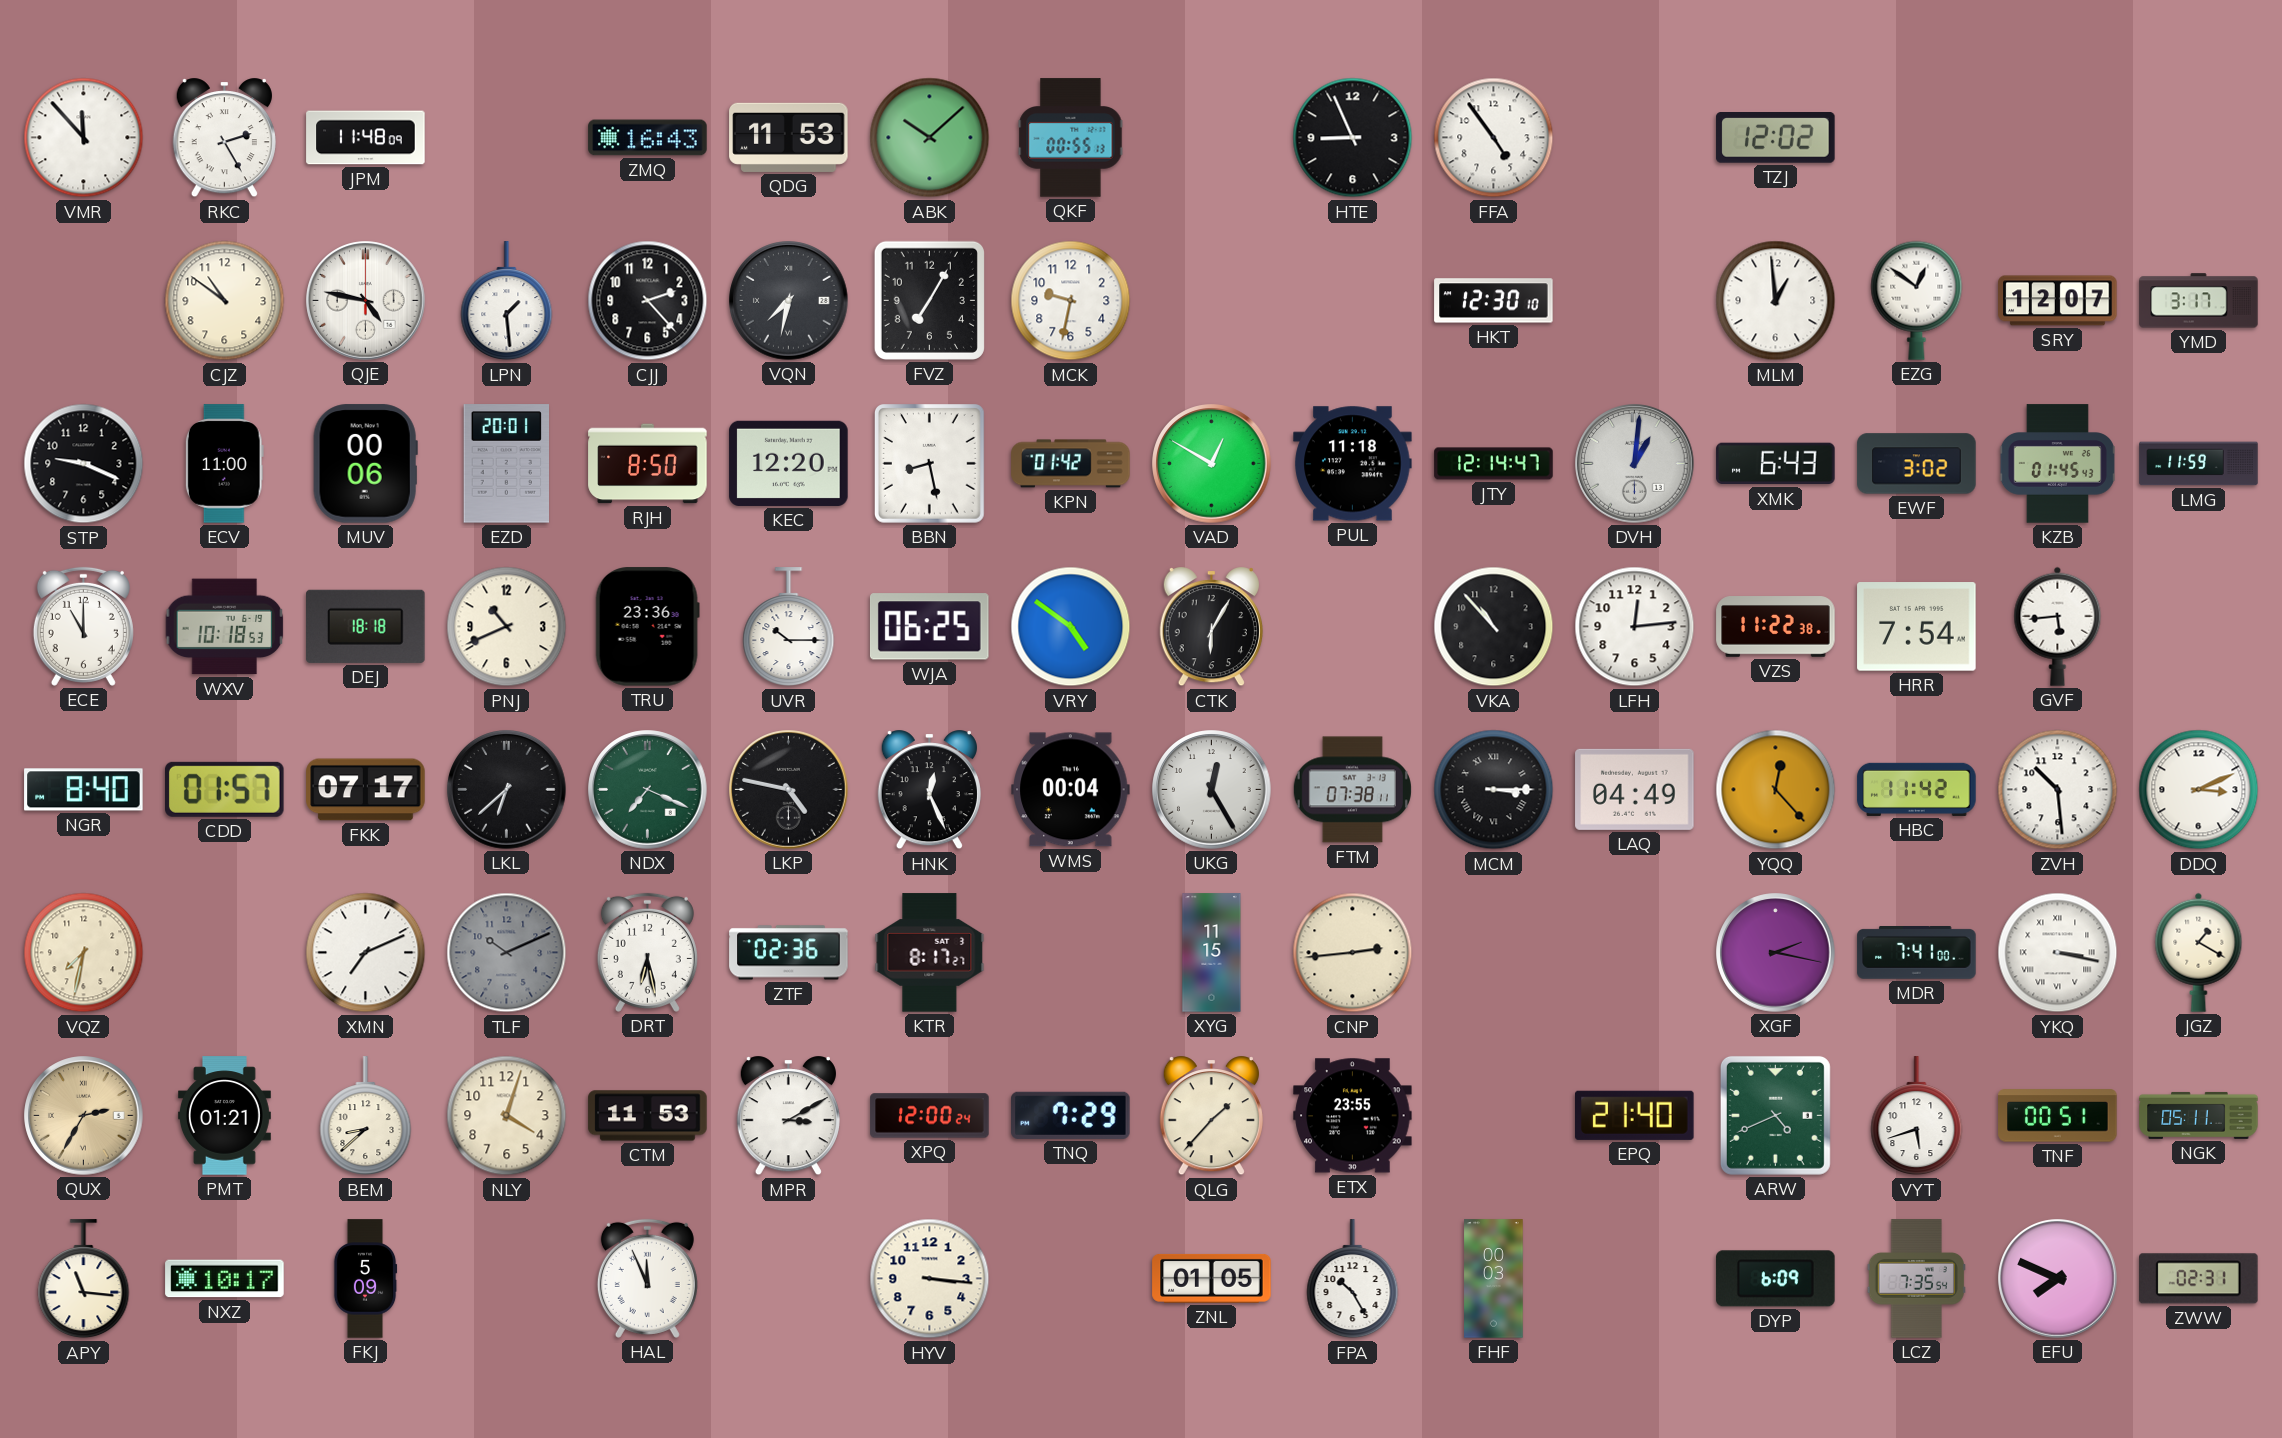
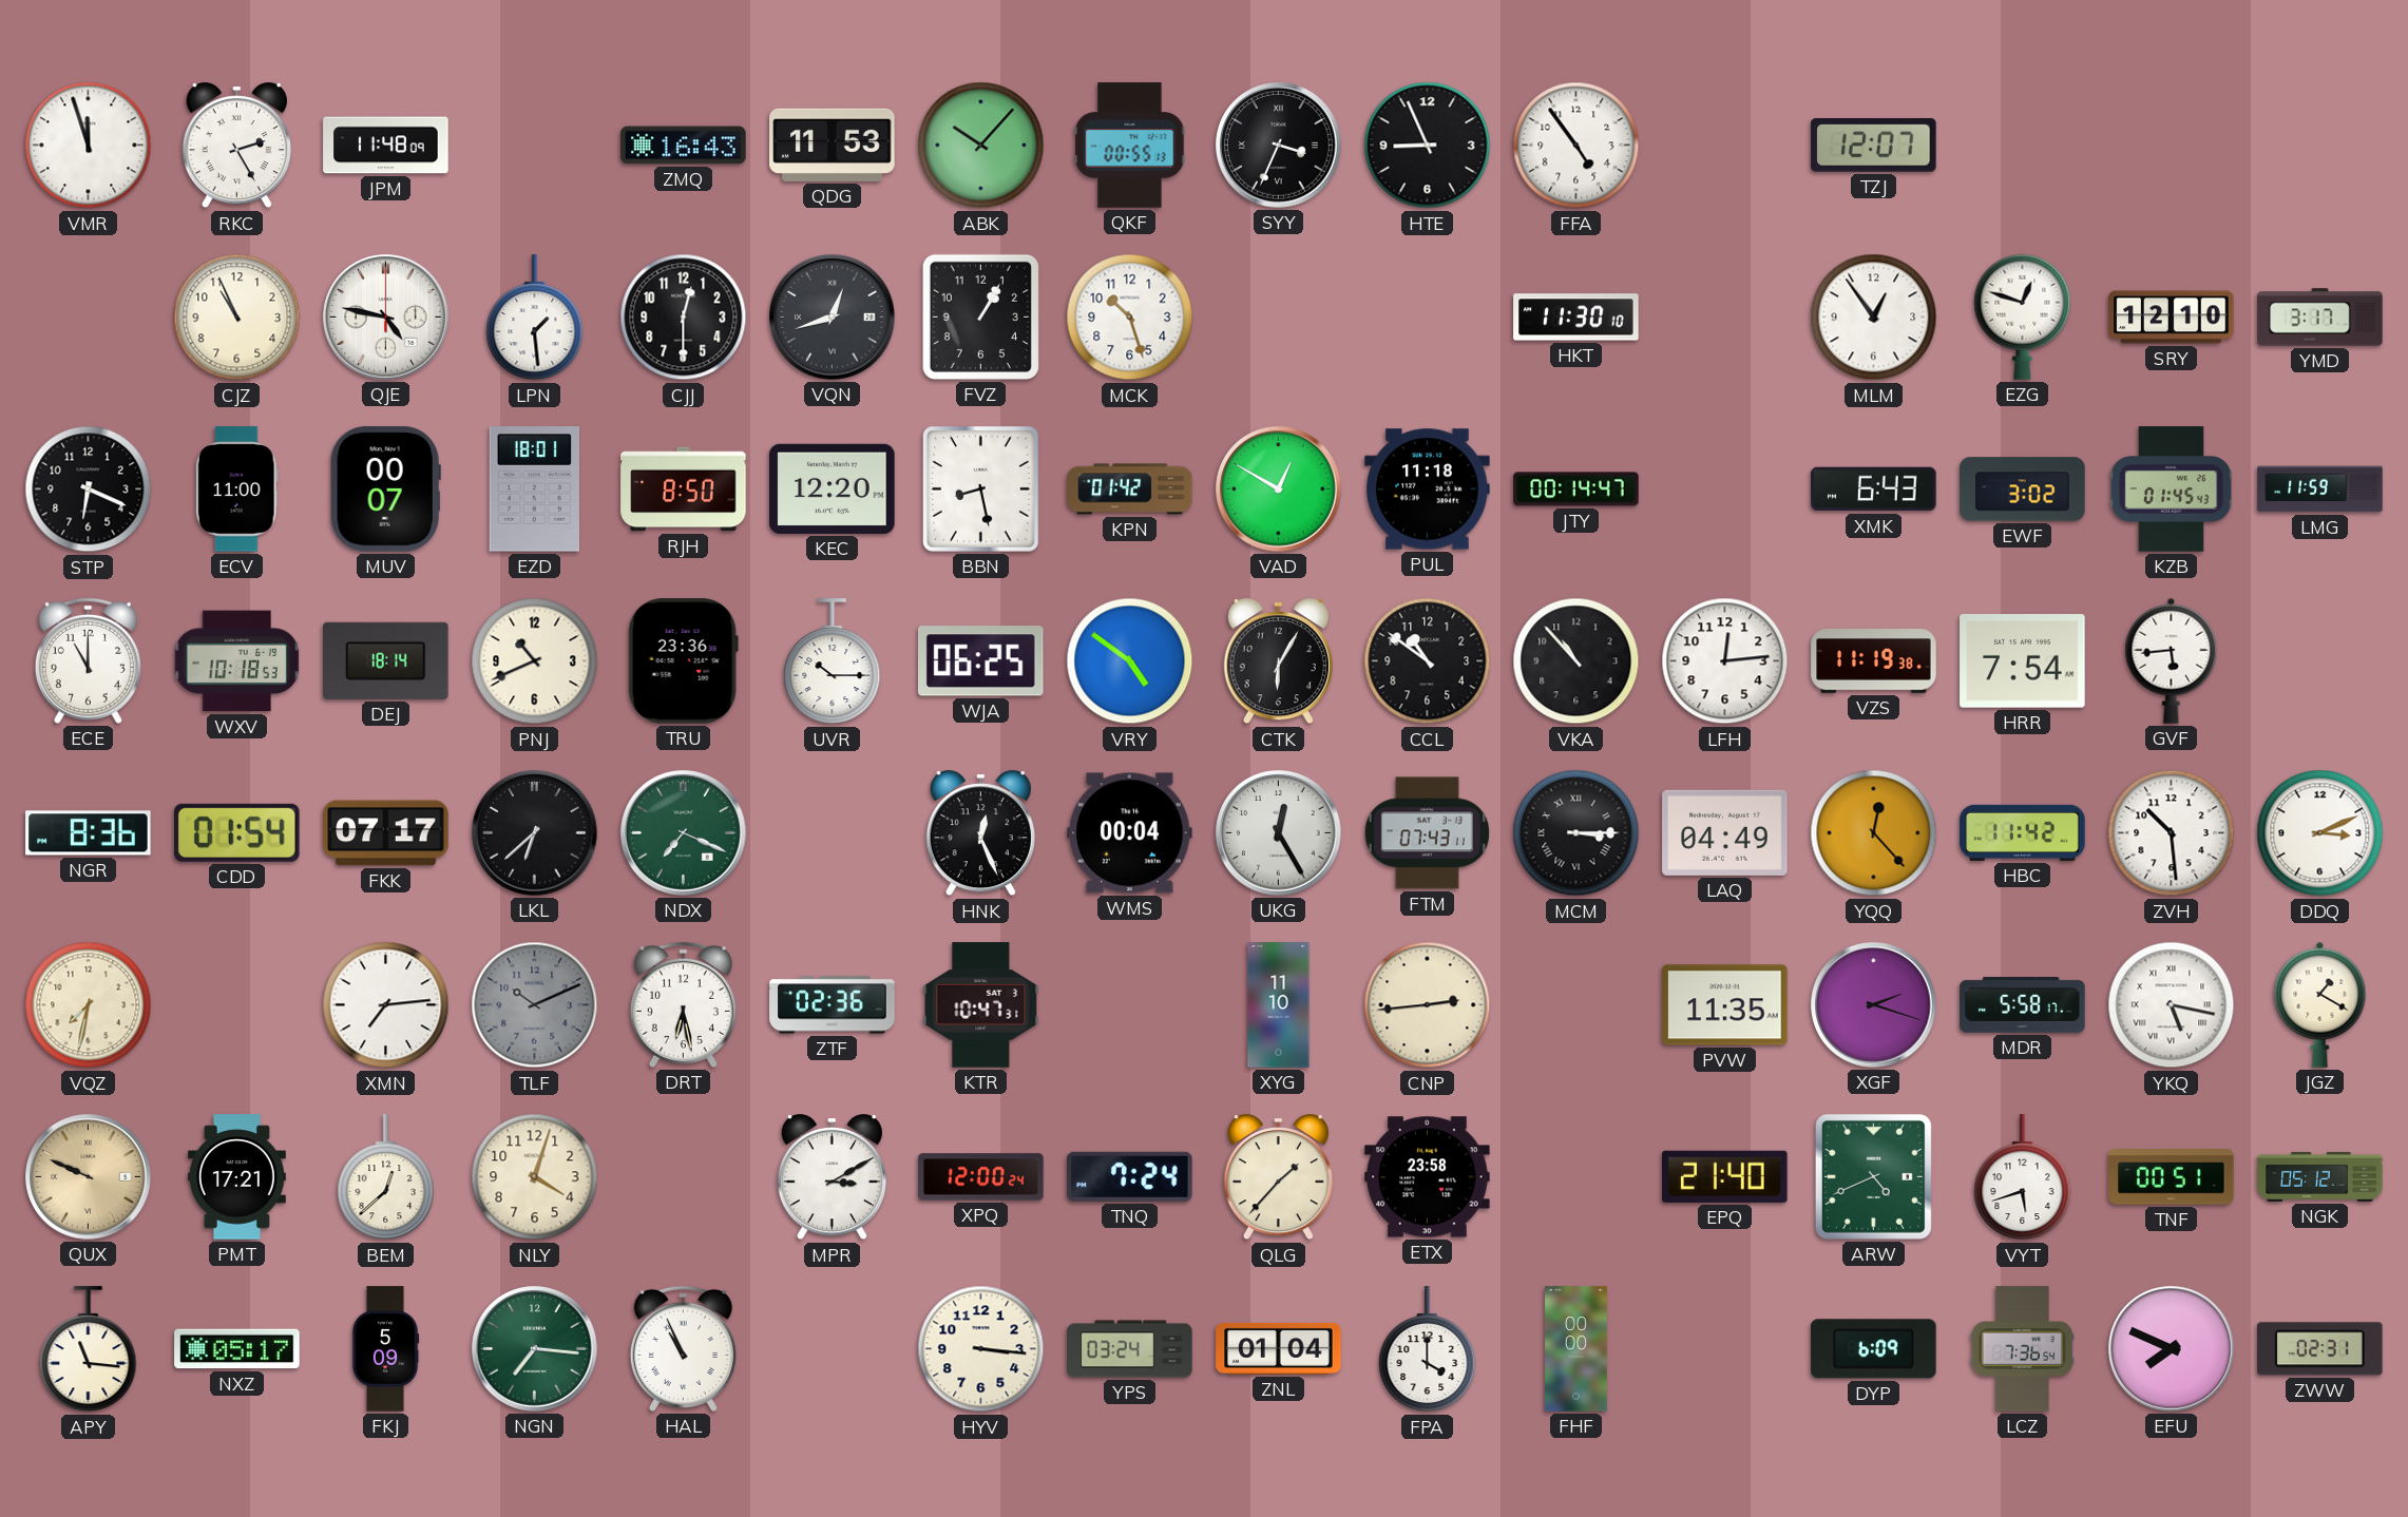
VMR: 11:53 -> 11:57
ABK: 10:08 -> 10:07
SYY: none -> 3:34
TZJ: 12:02 -> 12:07
CJZ: 10:51 -> 10:56
CJJ: 2:23 -> 12:30
VQN: 7:32 -> 12:42
FVZ: 7:05 -> 1:05
MCK: 9:32 -> 10:27
HKT: 12:30 -> 11:30
MLM: 12:59 -> 12:54
EZG: 12:51 -> 12:48
SRY: 12:07 -> 12:10
STP: 9:19 -> 6:19
MUV: 00:06 -> 00:07
EZD: 20:01 -> 18:01
JTY: 12:14 -> 00:14
DVH: 1:01 -> none
DEJ: 18:18 -> 18:14
CCL: none -> 10:51
VZS: 11:22 -> 11:19
NGR: 8:40 -> 8:36
CDD: 01:57 -> 01:54
LKP: 4:47 -> none
FTM: 07:38 -> 07:43
XMN: 7:11 -> 7:14
KTR: 8:17 -> 10:47
XYG: 11:15 -> 11:10
PVW: none -> 11:35
XGF: 2:17 -> 2:18
MDR: 7:41 -> 5:58
YKQ: 3:17 -> 5:17
QUX: 2:35 -> 9:49
PMT: 01:21 -> 17:21
BEM: 8:38 -> 12:38
CTM: 11:53 -> none
TNQ: 7:29 -> 7:24
ETX: 23:55 -> 23:58
NGK: 05:11 -> 05:12
NXZ: 10:17 -> 05:17
NGN: none -> 7:16
HAL: 11:56 -> 10:56
YPS: none -> 03:24
ZNL: 01:05 -> 01:04
FPA: 10:25 -> 4:00
FHF: 00:03 -> 00:00
LCZ: 7:35 -> 7:36
